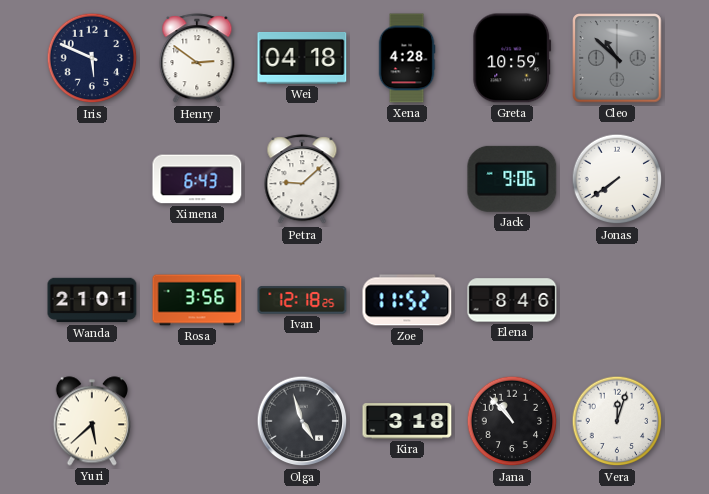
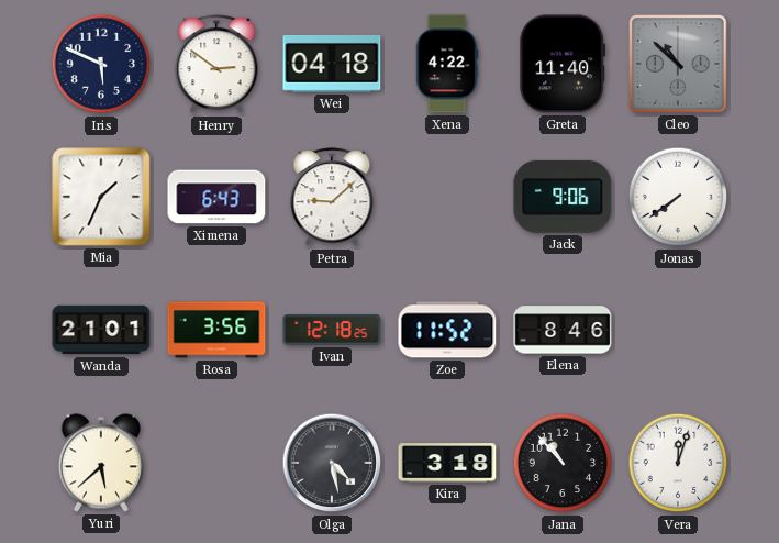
Xena: 4:28 -> 4:22
Greta: 10:59 -> 11:40
Mia: none -> 1:34
Olga: 4:57 -> 4:28
